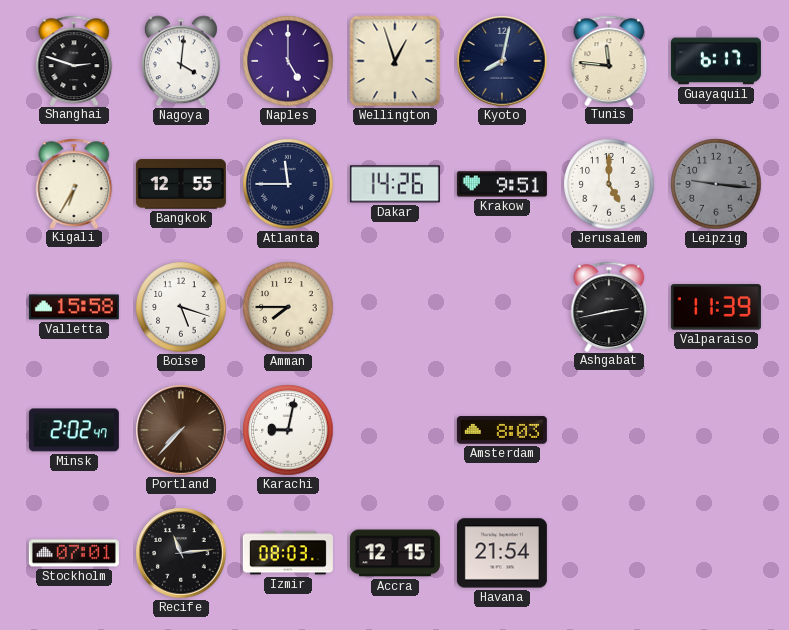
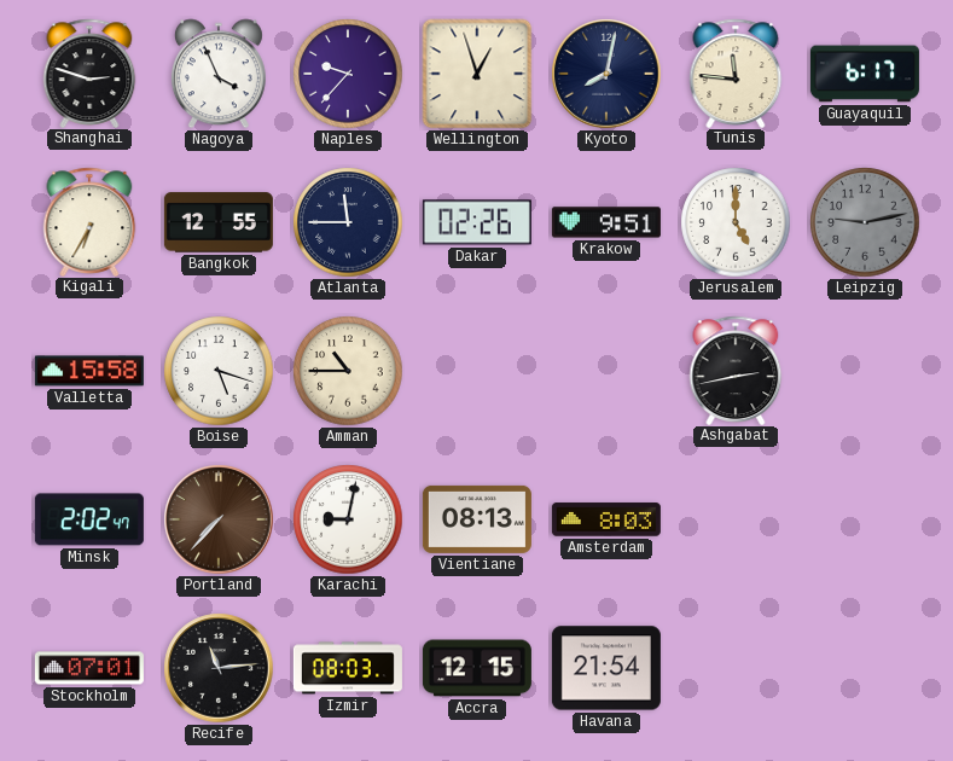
Nagoya: 4:01 -> 3:56
Naples: 5:00 -> 9:37
Dakar: 14:26 -> 02:26
Leipzig: 9:16 -> 9:13
Amman: 7:45 -> 10:45
Valparaiso: 11:39 -> none
Vientiane: none -> 08:13
